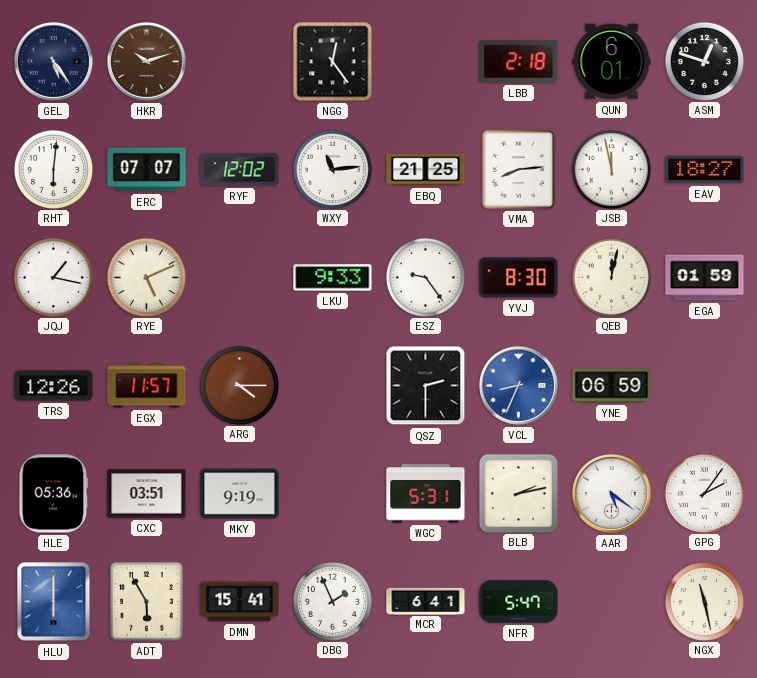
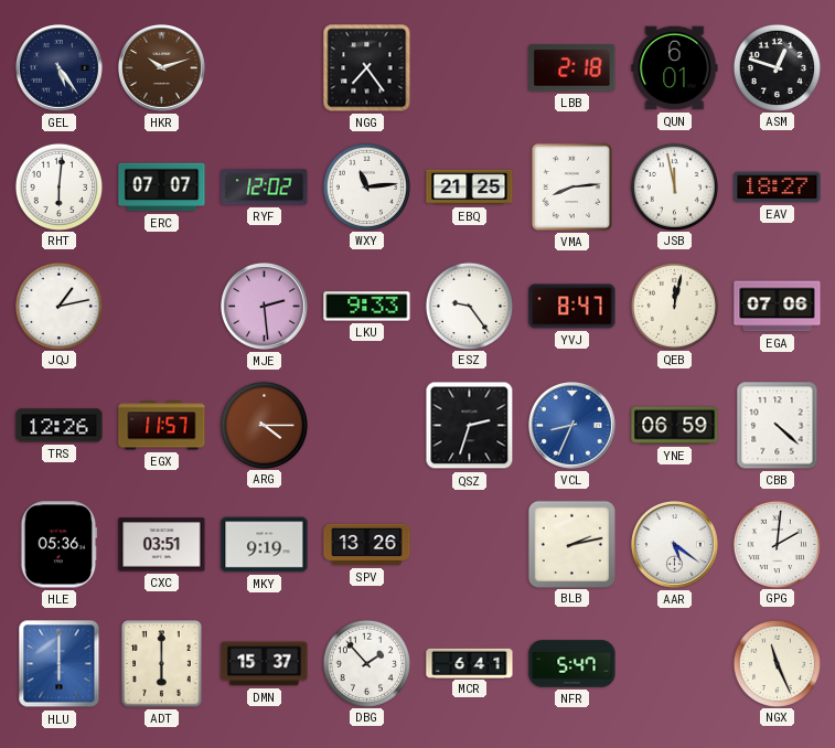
NGG: 12:24 -> 7:24
JQJ: 1:17 -> 1:13
RYE: 5:11 -> none
MJE: none -> 2:29
YVJ: 8:30 -> 8:47
EGA: 01:59 -> 07:06
QSZ: 2:30 -> 2:33
CBB: none -> 4:22
SPV: none -> 13:26
WGC: 5:31 -> none
GPG: 2:06 -> 2:01
ADT: 5:55 -> 6:00
DMN: 15:41 -> 15:37
DBG: 1:56 -> 1:53
NGX: 11:28 -> 11:26
